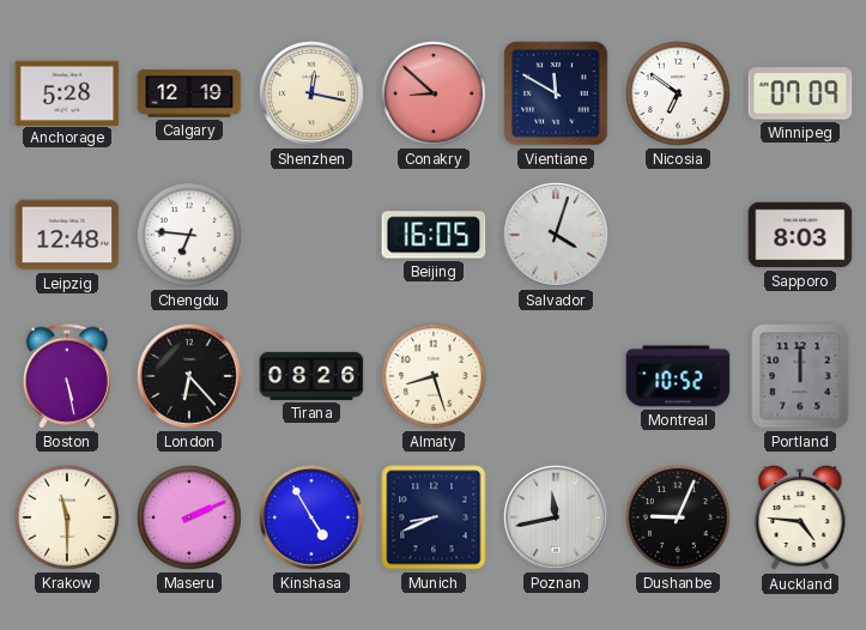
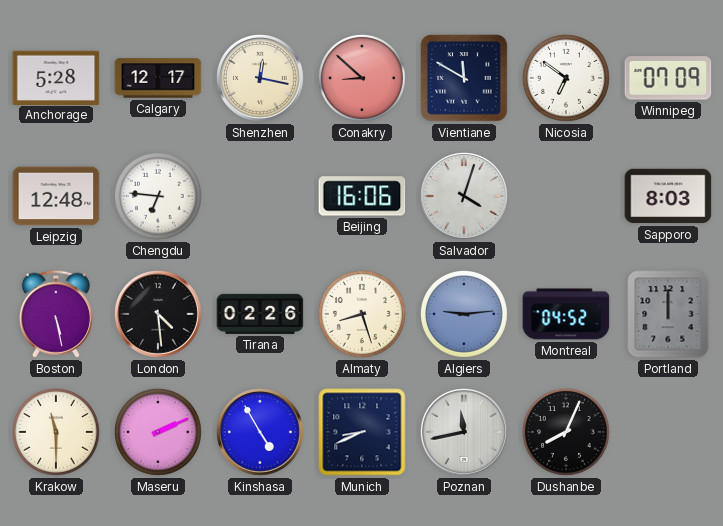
Calgary: 12:19 -> 12:17
Beijing: 16:05 -> 16:06
London: 6:23 -> 4:29
Tirana: 08:26 -> 02:26
Algiers: none -> 9:14
Montreal: 10:52 -> 04:52
Dushanbe: 9:04 -> 8:04
Auckland: 4:46 -> none
